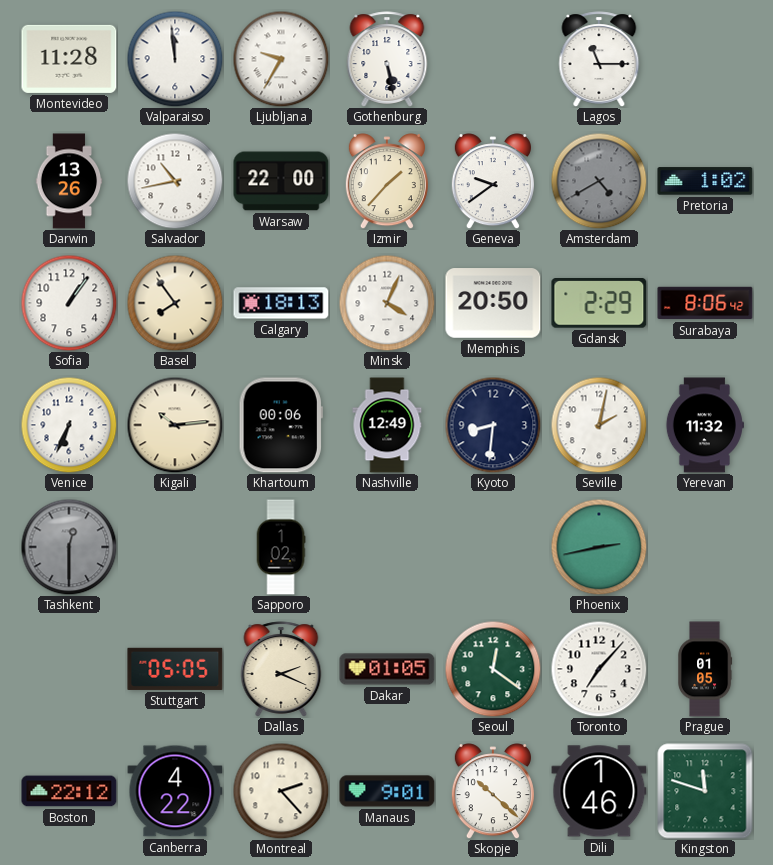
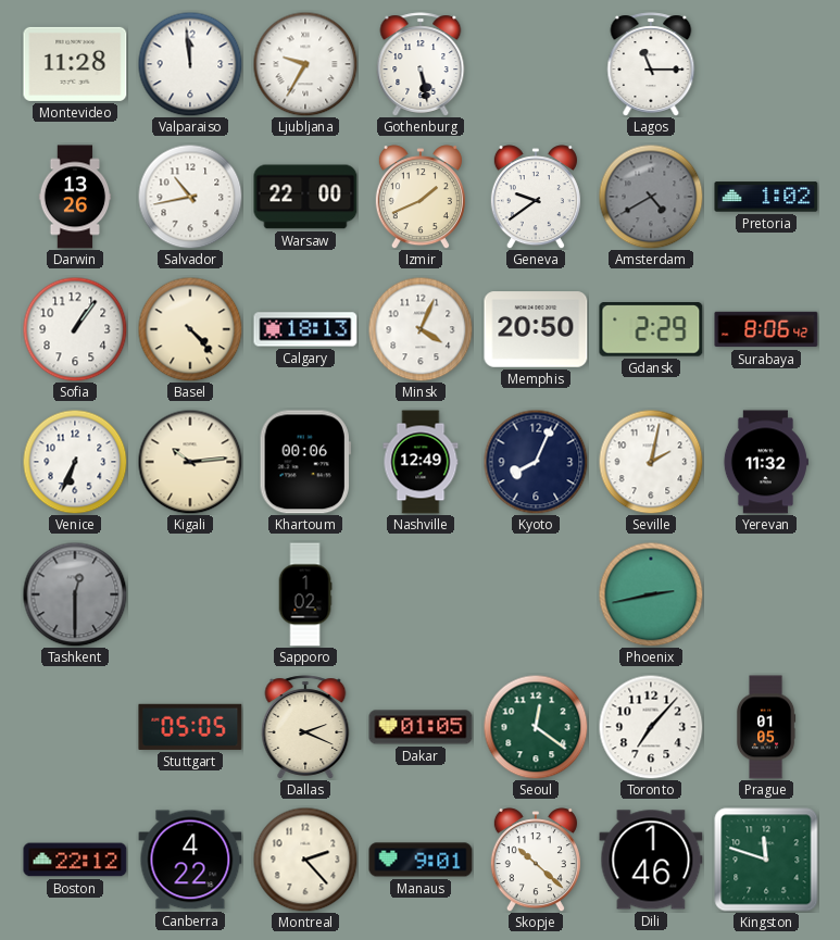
Izmir: 1:37 -> 1:41
Basel: 7:54 -> 4:23
Kyoto: 8:31 -> 8:04
